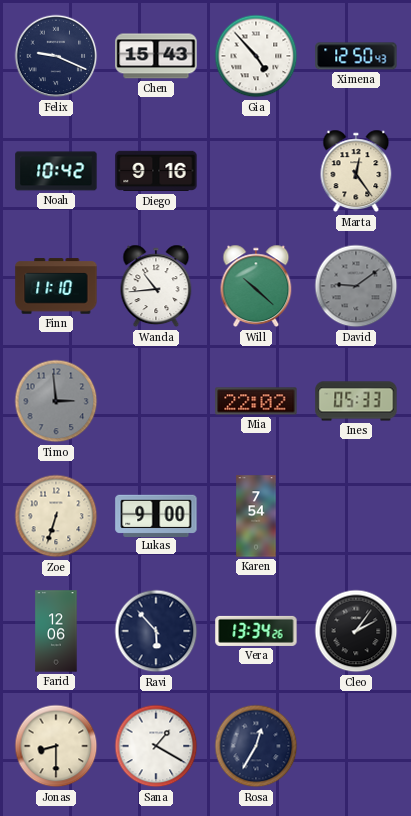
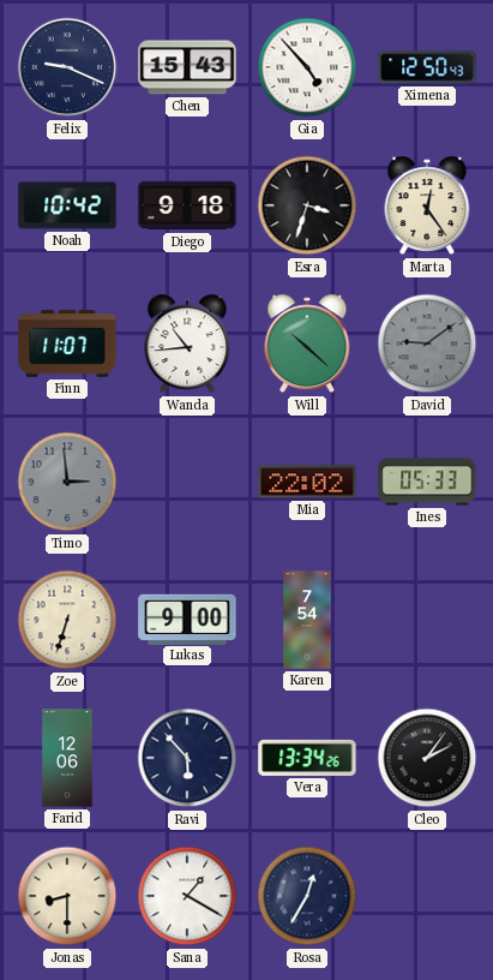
Diego: 9:16 -> 9:18
Esra: none -> 3:33
Finn: 11:10 -> 11:07
